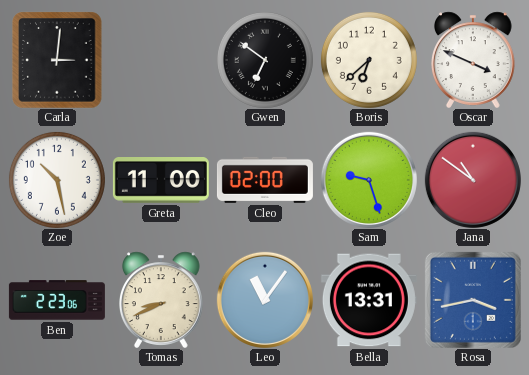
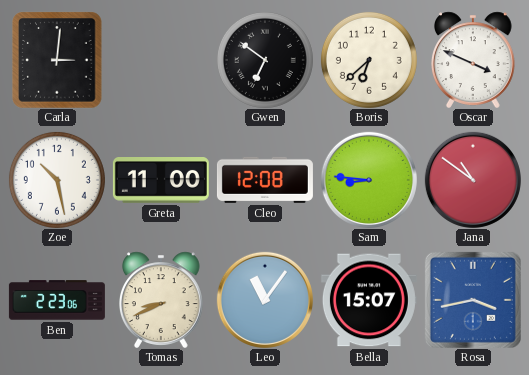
Cleo: 02:00 -> 12:08
Sam: 9:27 -> 8:46
Bella: 13:31 -> 15:07
